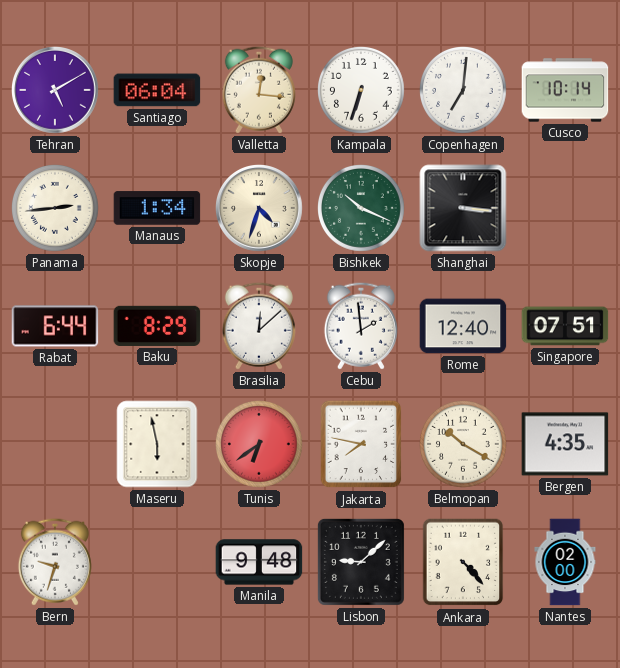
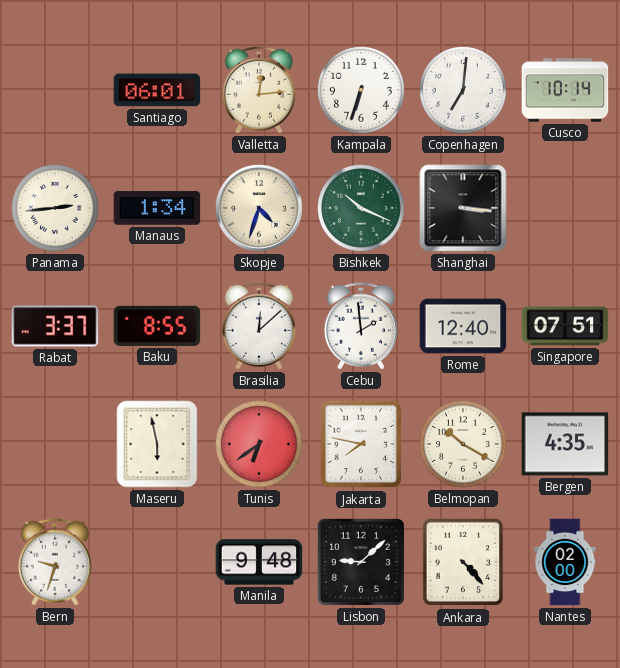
Tehran: 5:10 -> none
Santiago: 06:04 -> 06:01
Valletta: 12:16 -> 12:14
Rabat: 6:44 -> 3:37
Baku: 8:29 -> 8:55
